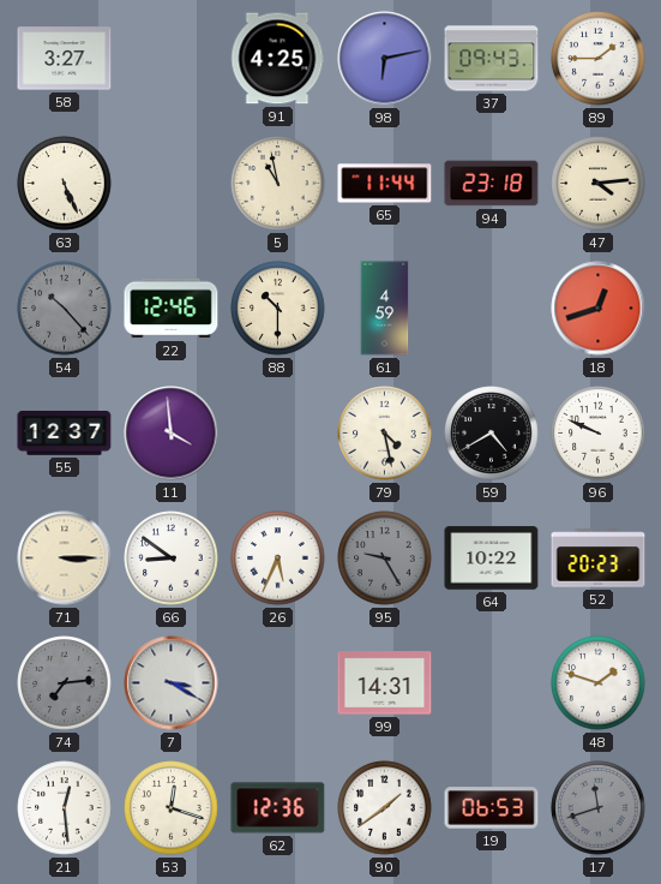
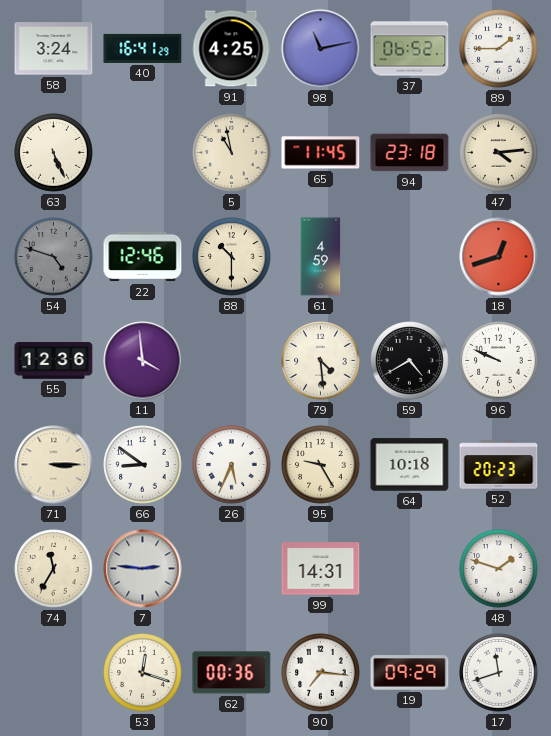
58: 3:27 -> 3:24
40: none -> 16:41
98: 6:13 -> 11:13
37: 09:43 -> 06:52
65: 11:44 -> 11:45
54: 10:23 -> 4:48
55: 12:37 -> 12:36
79: 4:28 -> 4:29
95 dial: grey -> cream
64: 10:22 -> 10:18
74: 7:14 -> 11:35
74 dial: grey -> cream
7: 3:20 -> 2:46
21: 12:29 -> none
62: 12:36 -> 00:36
90: 1:39 -> 7:16
19: 06:53 -> 09:29
17 dial: grey -> white
